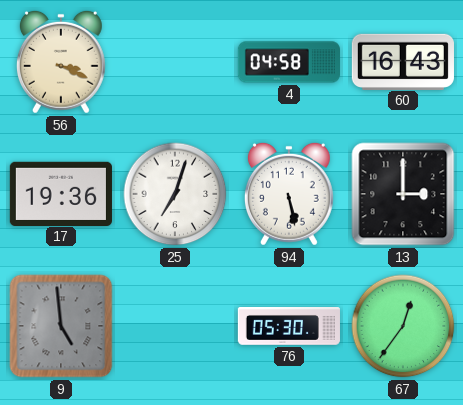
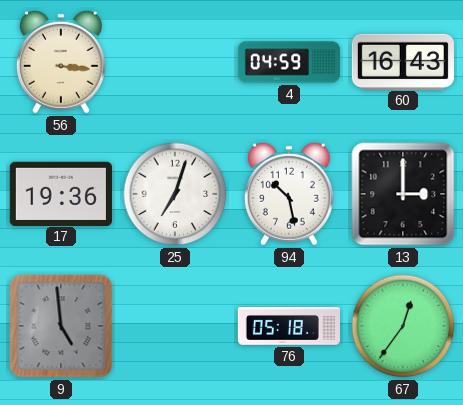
56: 3:19 -> 3:16
4: 04:58 -> 04:59
94: 5:28 -> 10:28
76: 05:30 -> 05:18
